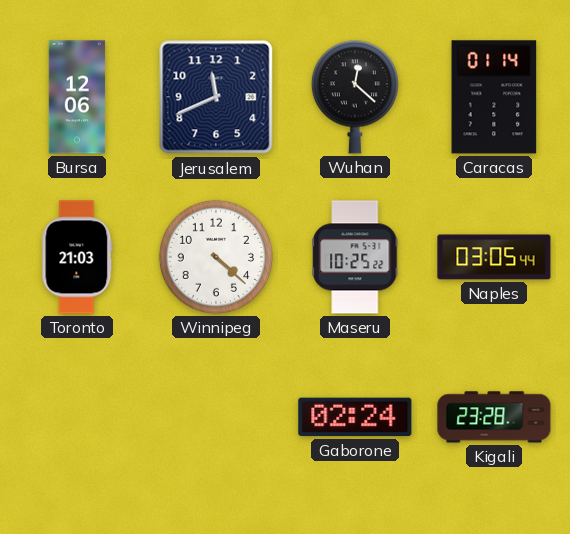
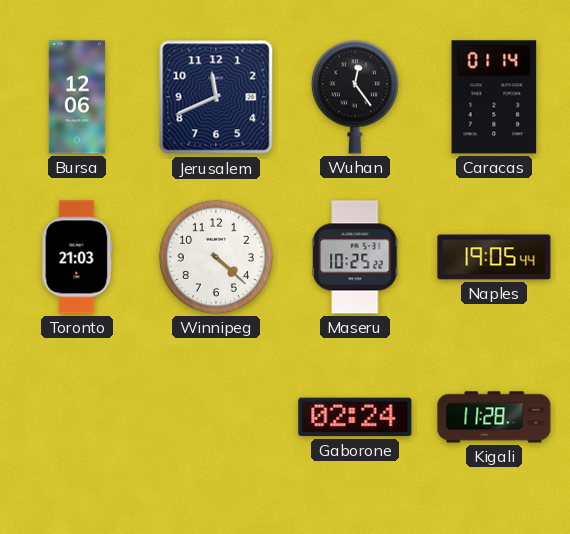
Wuhan: 12:22 -> 12:24
Naples: 03:05 -> 19:05
Kigali: 23:28 -> 11:28
